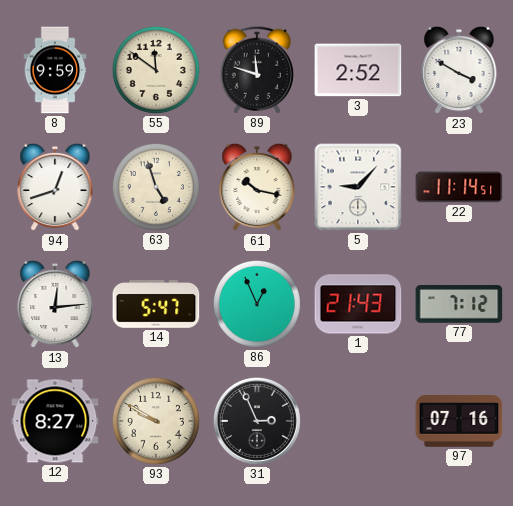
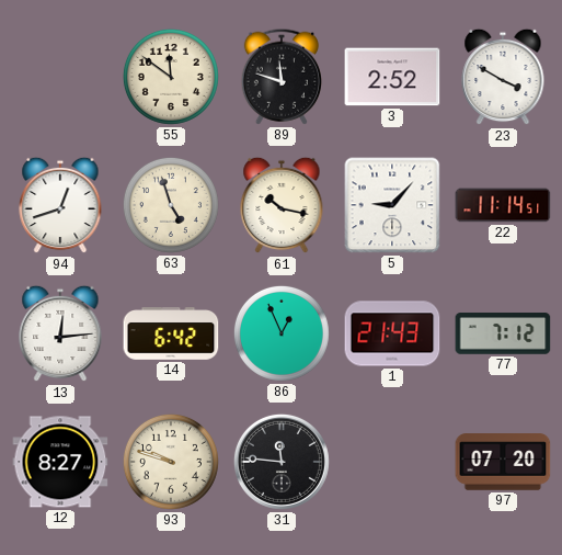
8: 9:59 -> none
14: 5:47 -> 6:42
93: 9:50 -> 9:48
31: 2:56 -> 11:46
97: 07:16 -> 07:20
